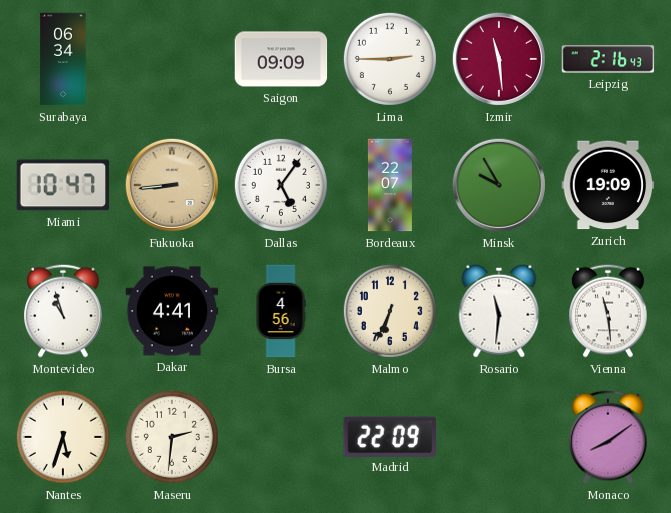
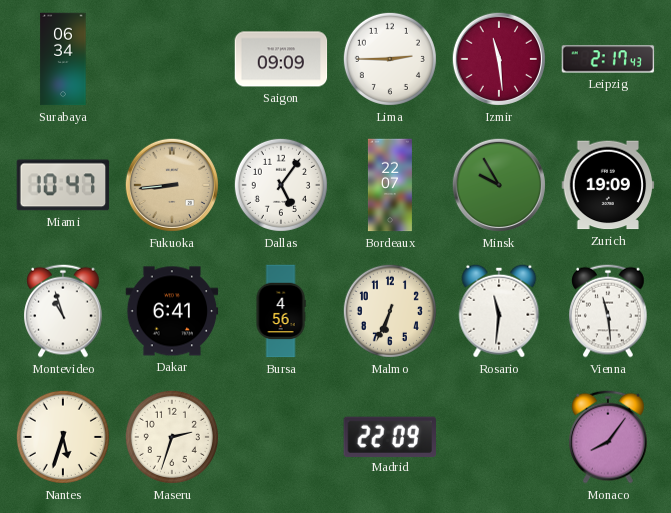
Leipzig: 2:16 -> 2:17
Dakar: 4:41 -> 6:41
Maseru: 2:31 -> 2:33
Monaco: 8:09 -> 8:06
